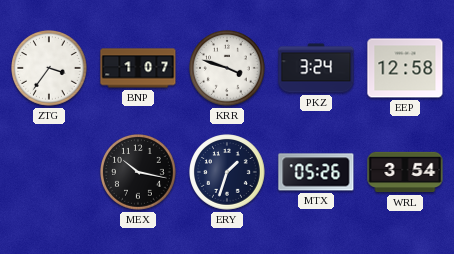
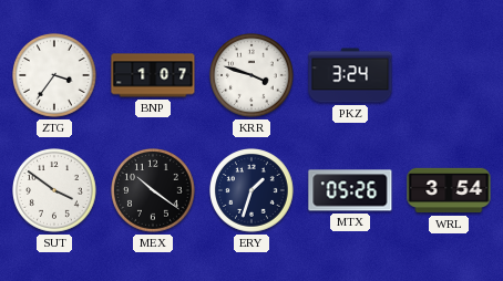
EEP: 12:58 -> none
SUT: none -> 3:51
MEX: 10:17 -> 10:21
